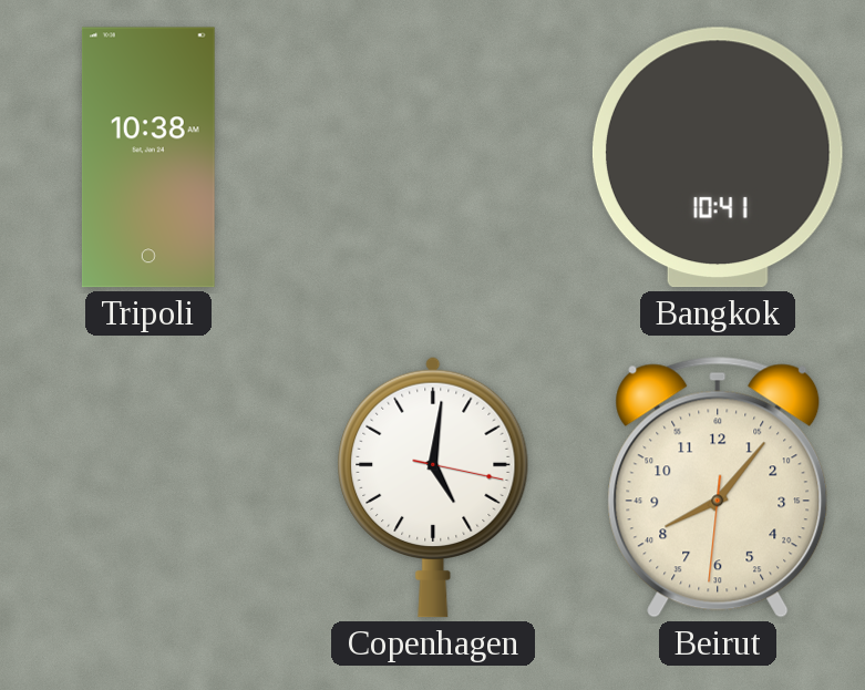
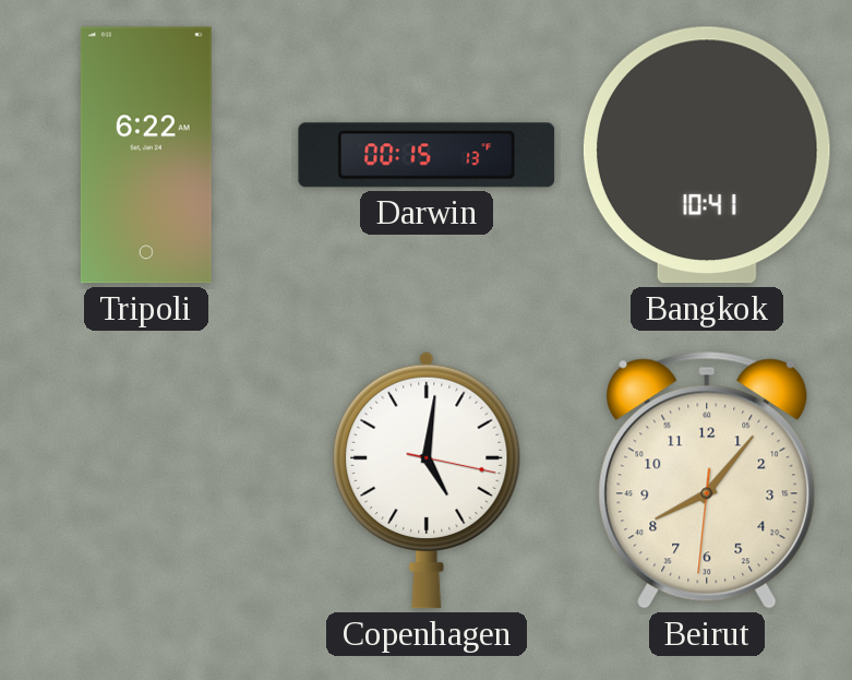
Tripoli: 10:38 -> 6:22
Darwin: none -> 00:15
